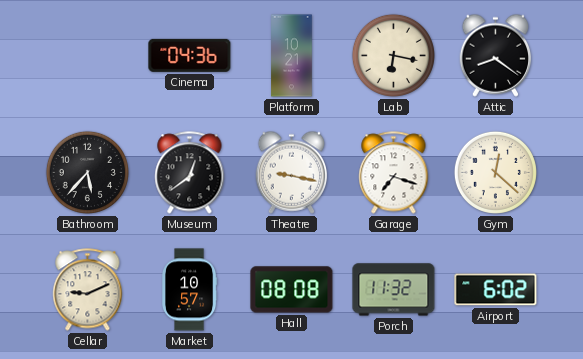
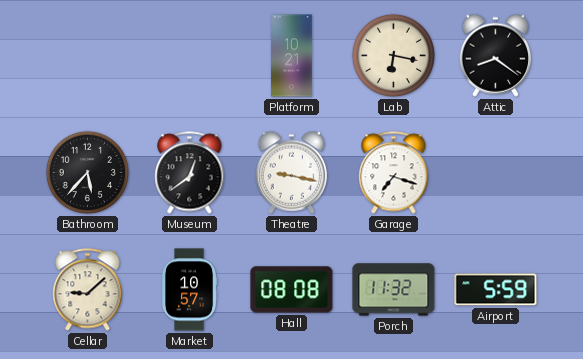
Cinema: 04:36 -> none
Gym: 12:22 -> none
Cellar: 9:11 -> 9:08
Airport: 6:02 -> 5:59
